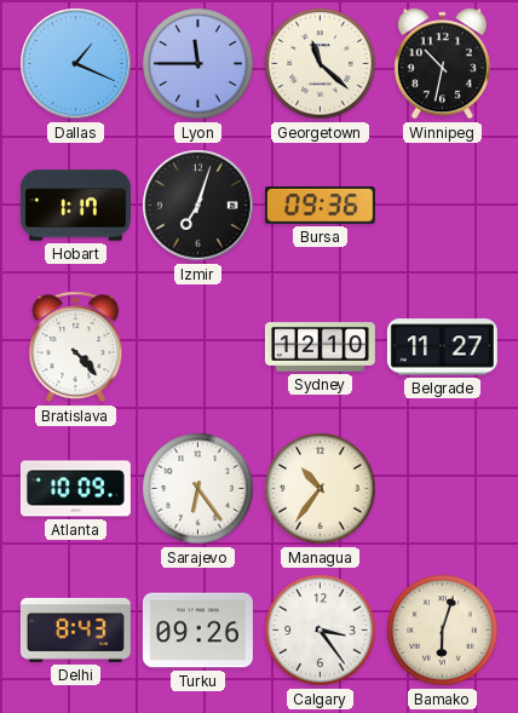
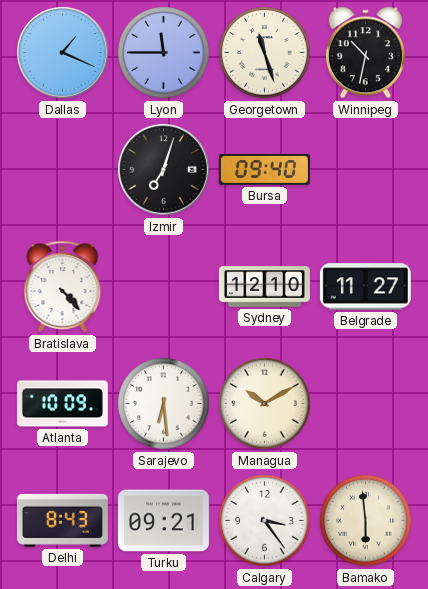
Georgetown: 11:22 -> 11:27
Hobart: 1:17 -> none
Bursa: 09:36 -> 09:40
Sarajevo: 6:24 -> 6:29
Managua: 10:36 -> 10:10
Turku: 09:26 -> 09:21
Bamako: 6:03 -> 5:59
